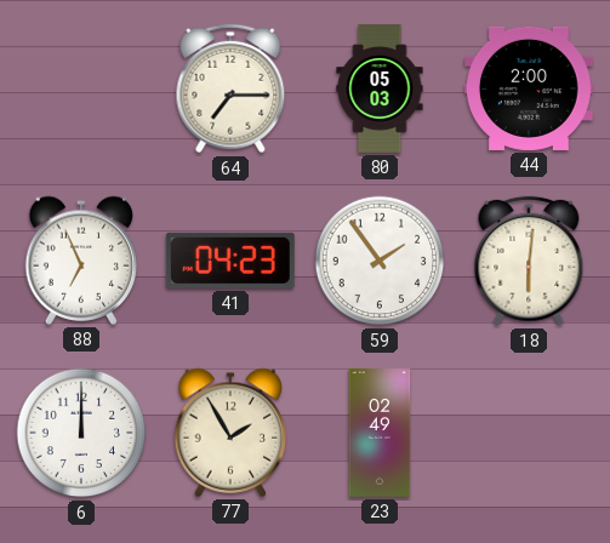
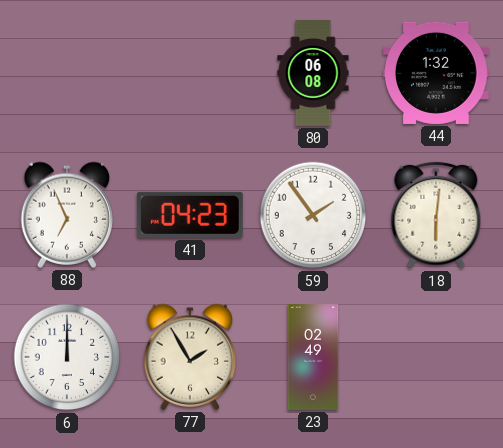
64: 7:15 -> none
80: 05:03 -> 06:08
44: 2:00 -> 1:32
